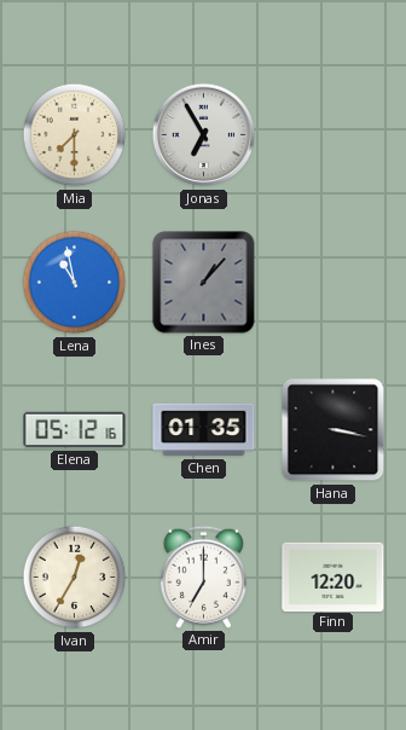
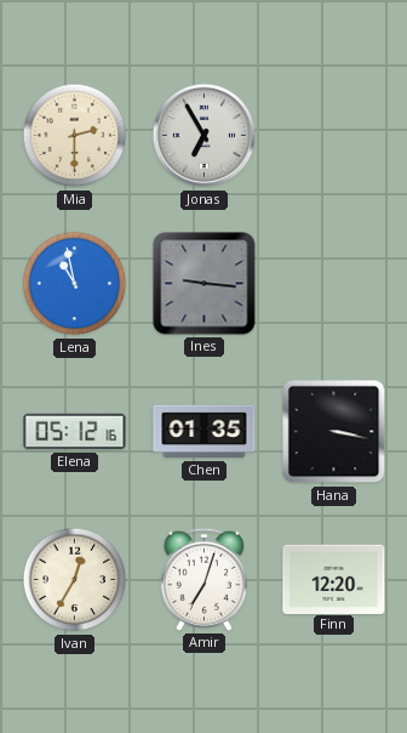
Mia: 7:30 -> 2:30
Ines: 1:07 -> 9:16
Amir: 7:00 -> 7:03
